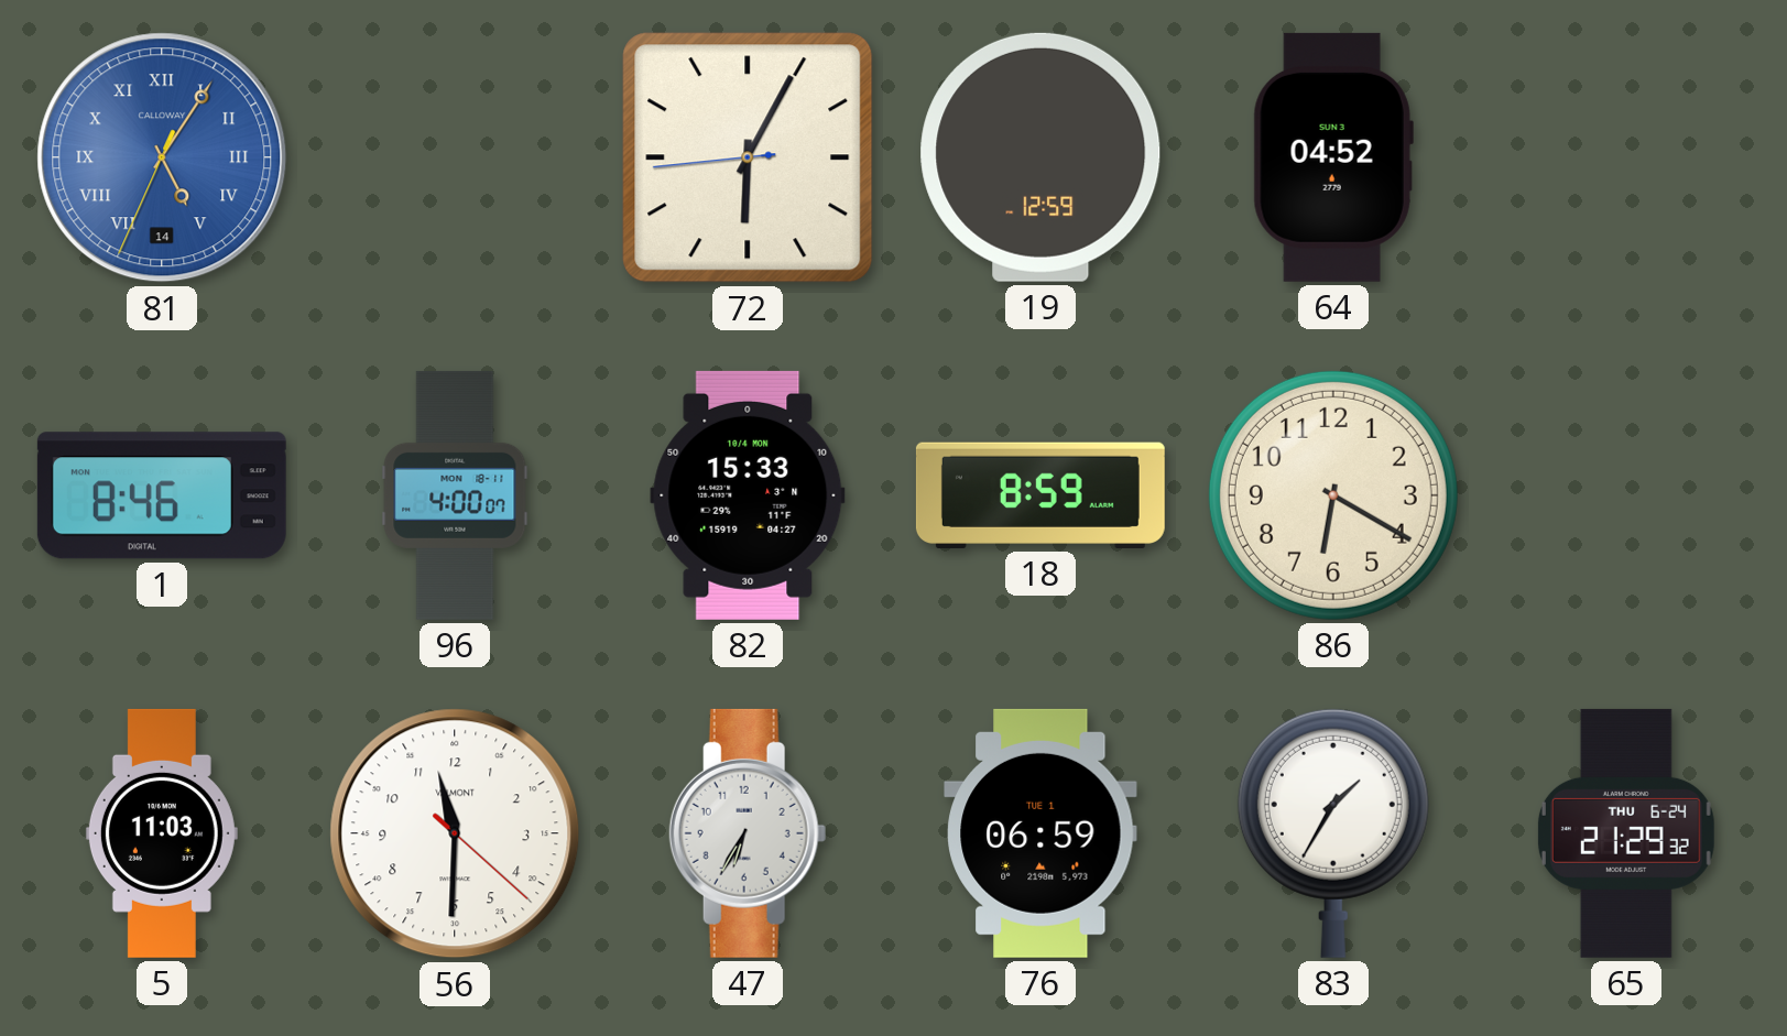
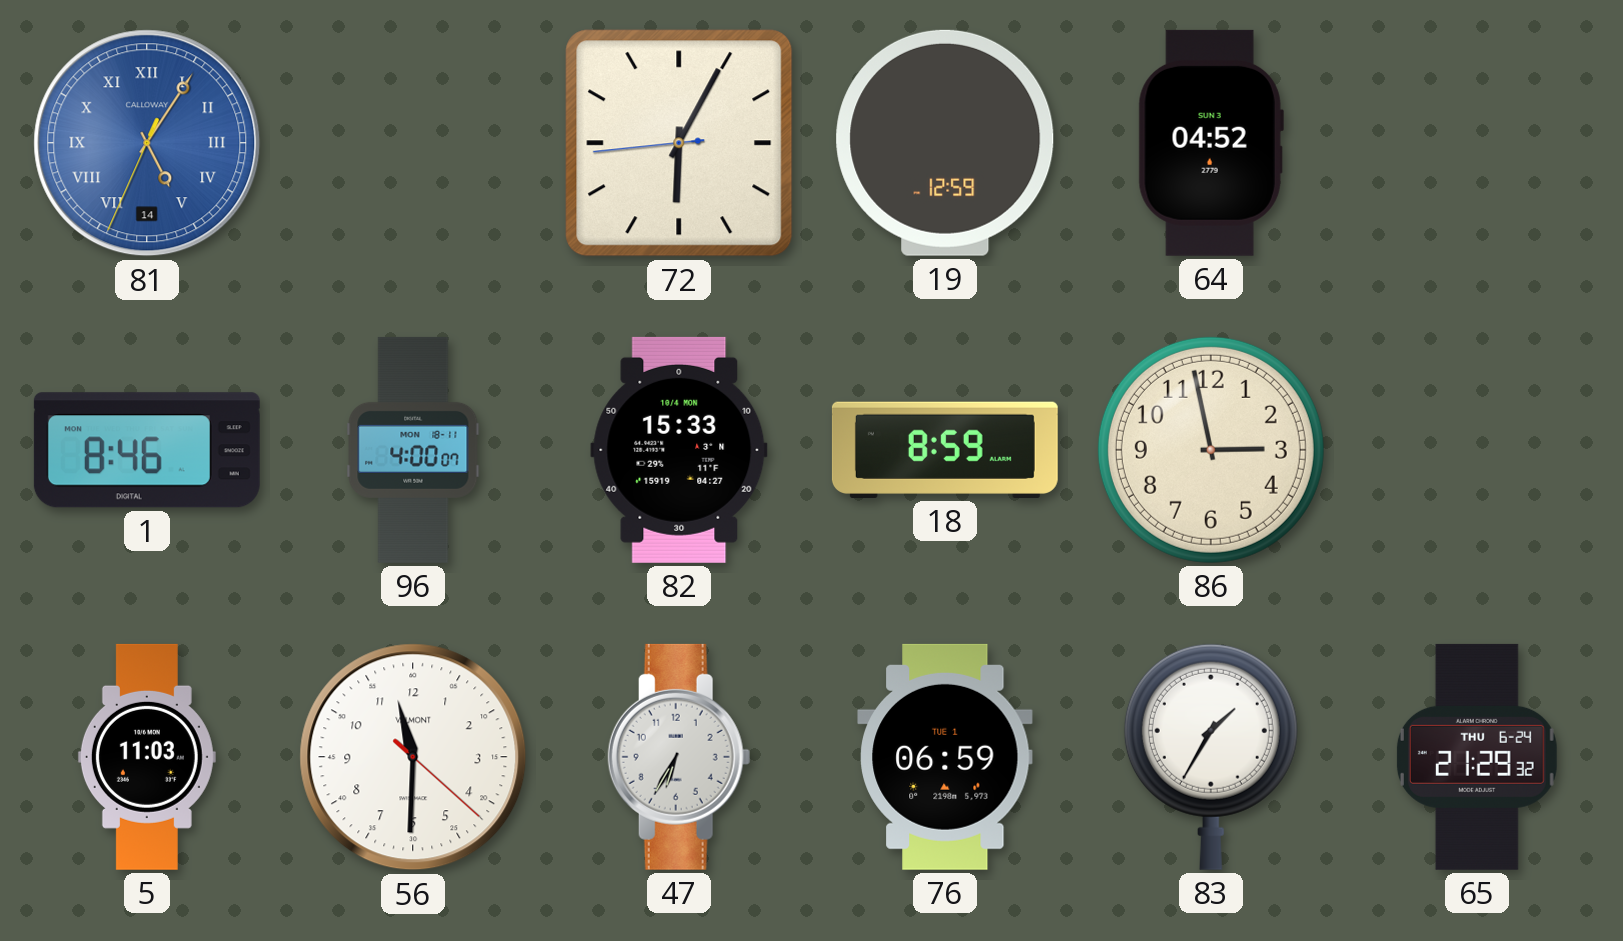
86: 6:20 -> 2:58
